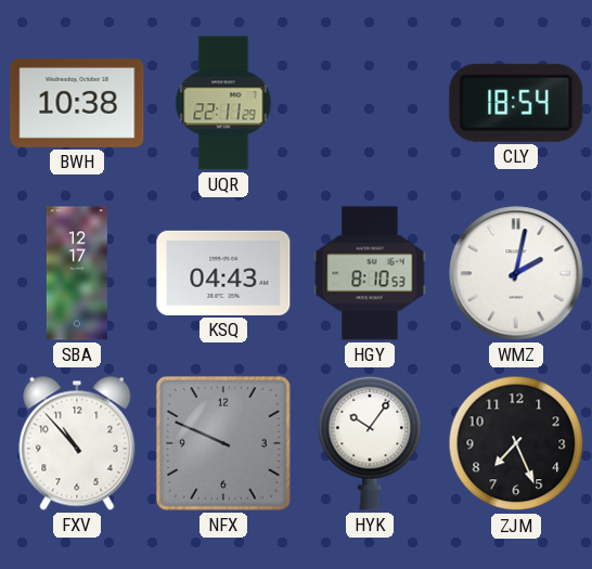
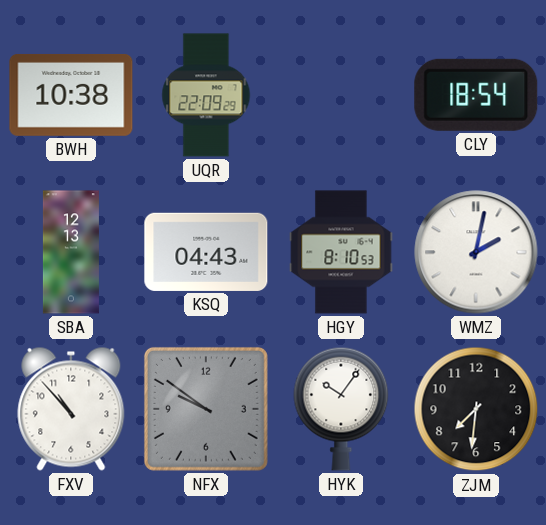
UQR: 22:11 -> 22:09
SBA: 12:17 -> 12:13
NFX: 9:49 -> 9:51
ZJM: 7:26 -> 7:31
